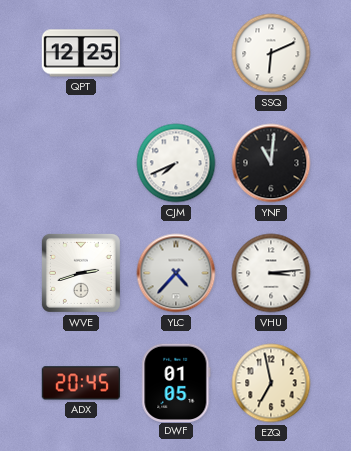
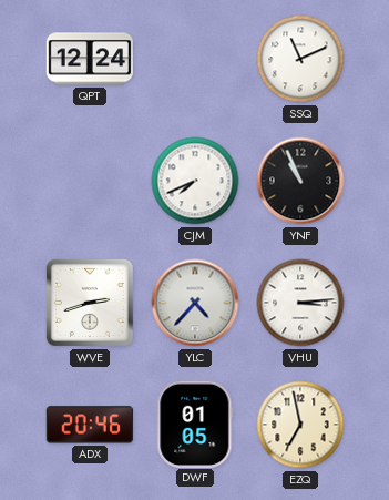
QPT: 12:25 -> 12:24
SSQ: 6:11 -> 11:11
YNF: 11:01 -> 10:56
ADX: 20:45 -> 20:46
